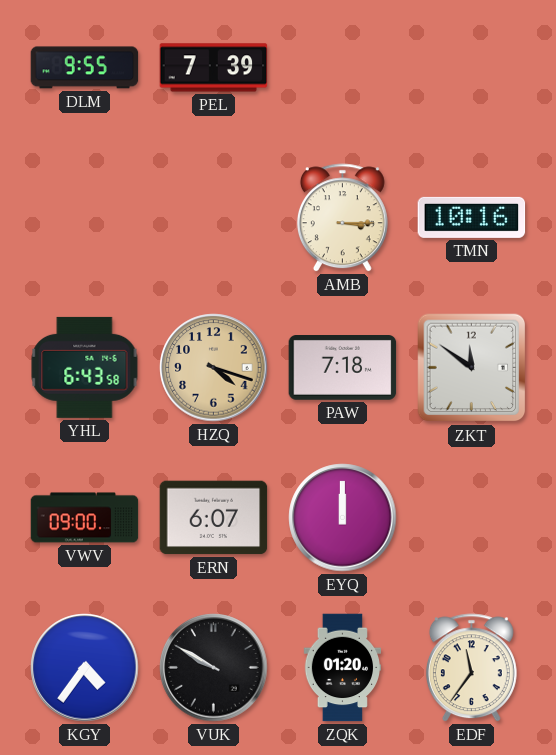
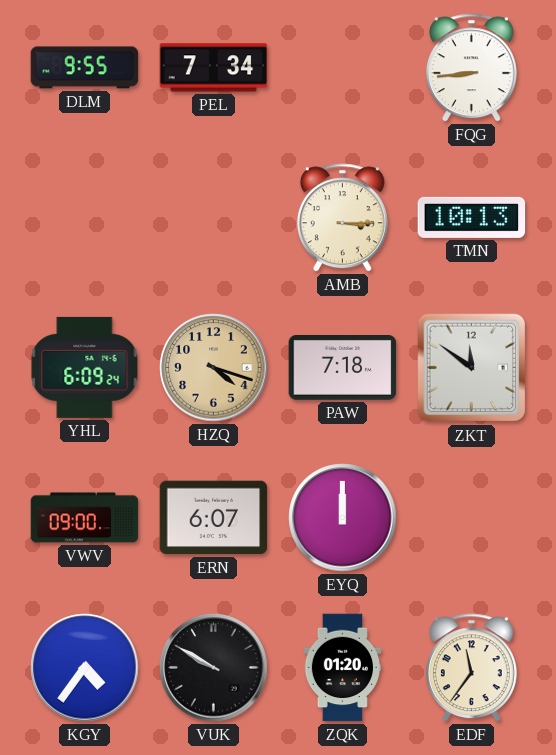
PEL: 7:39 -> 7:34
FQG: none -> 8:44
TMN: 10:16 -> 10:13
YHL: 6:43 -> 6:09
